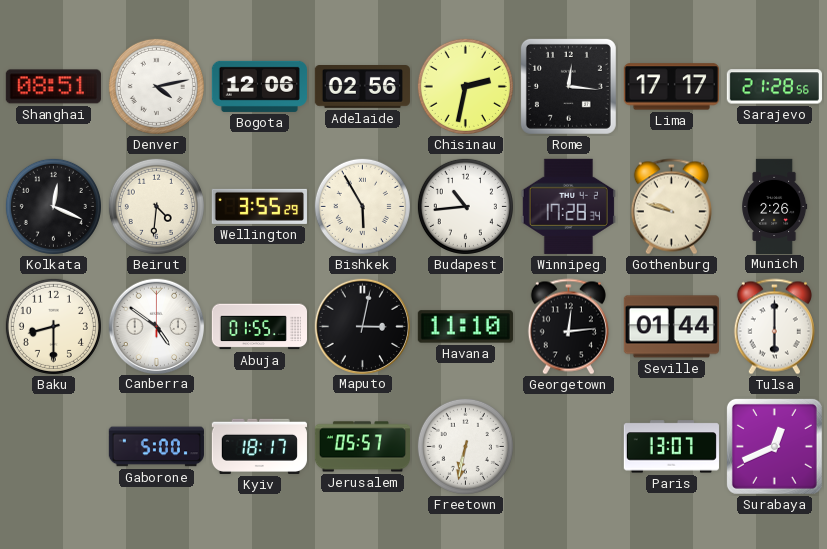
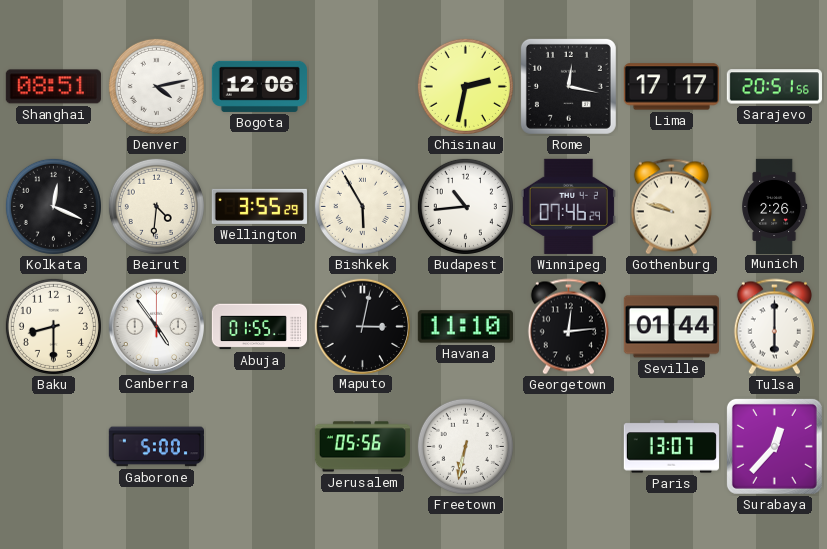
Adelaide: 02:56 -> none
Rome: 12:16 -> 12:17
Sarajevo: 21:28 -> 20:51
Winnipeg: 17:28 -> 07:46
Canberra: 4:51 -> 4:54
Kyiv: 18:17 -> none
Jerusalem: 05:57 -> 05:56
Surabaya: 12:41 -> 12:37
